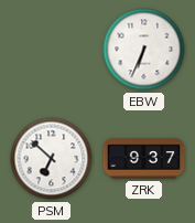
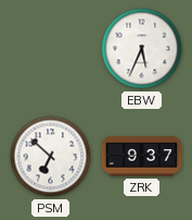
EBW: 6:34 -> 5:34
